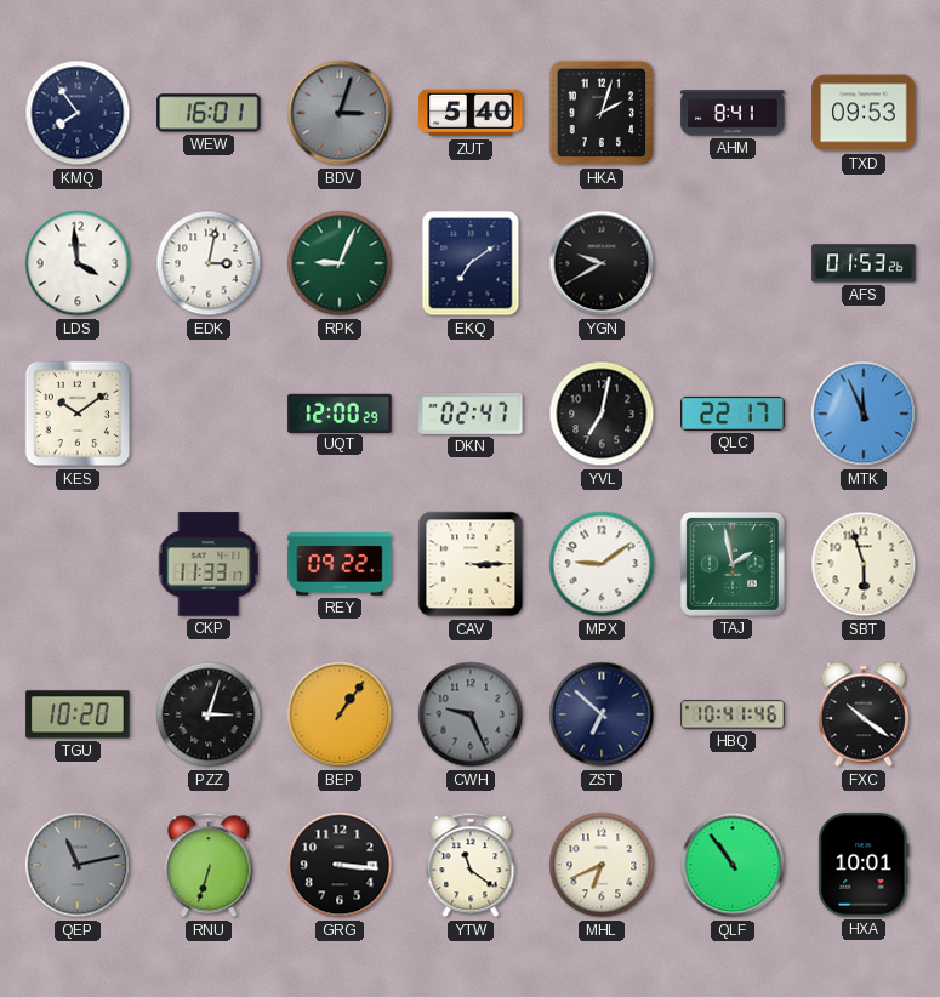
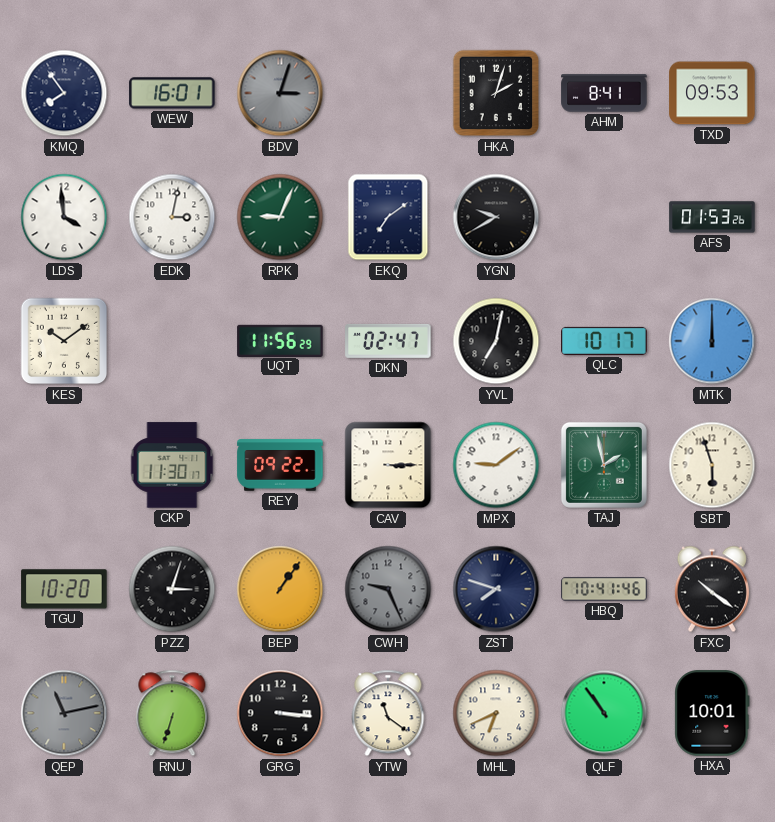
ZUT: 5:40 -> none
UQT: 12:00 -> 11:56
QLC: 22:17 -> 10:17
MTK: 11:56 -> 12:00
CKP: 11:33 -> 11:30
ZST: 6:52 -> 7:48
